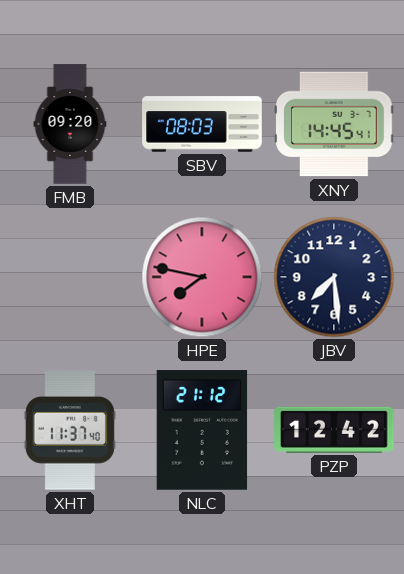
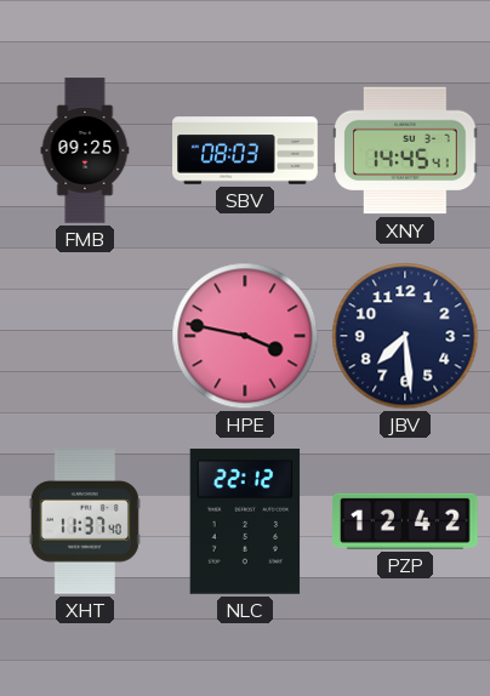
FMB: 09:20 -> 09:25
HPE: 7:47 -> 3:47
NLC: 21:12 -> 22:12
